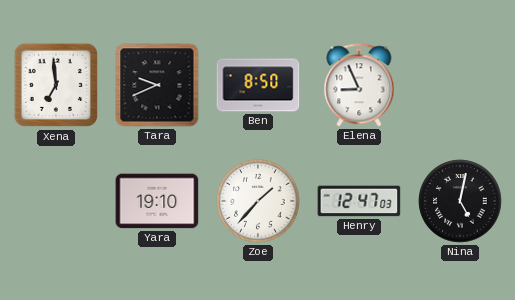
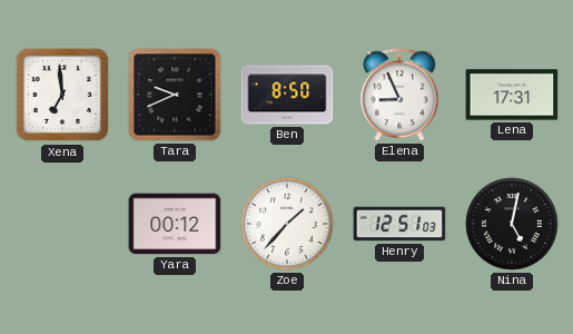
Lena: none -> 17:31
Yara: 19:10 -> 00:12
Henry: 12:47 -> 12:51
